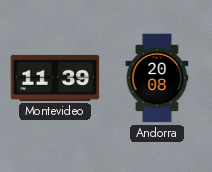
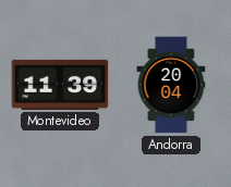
Andorra: 20:08 -> 20:04
